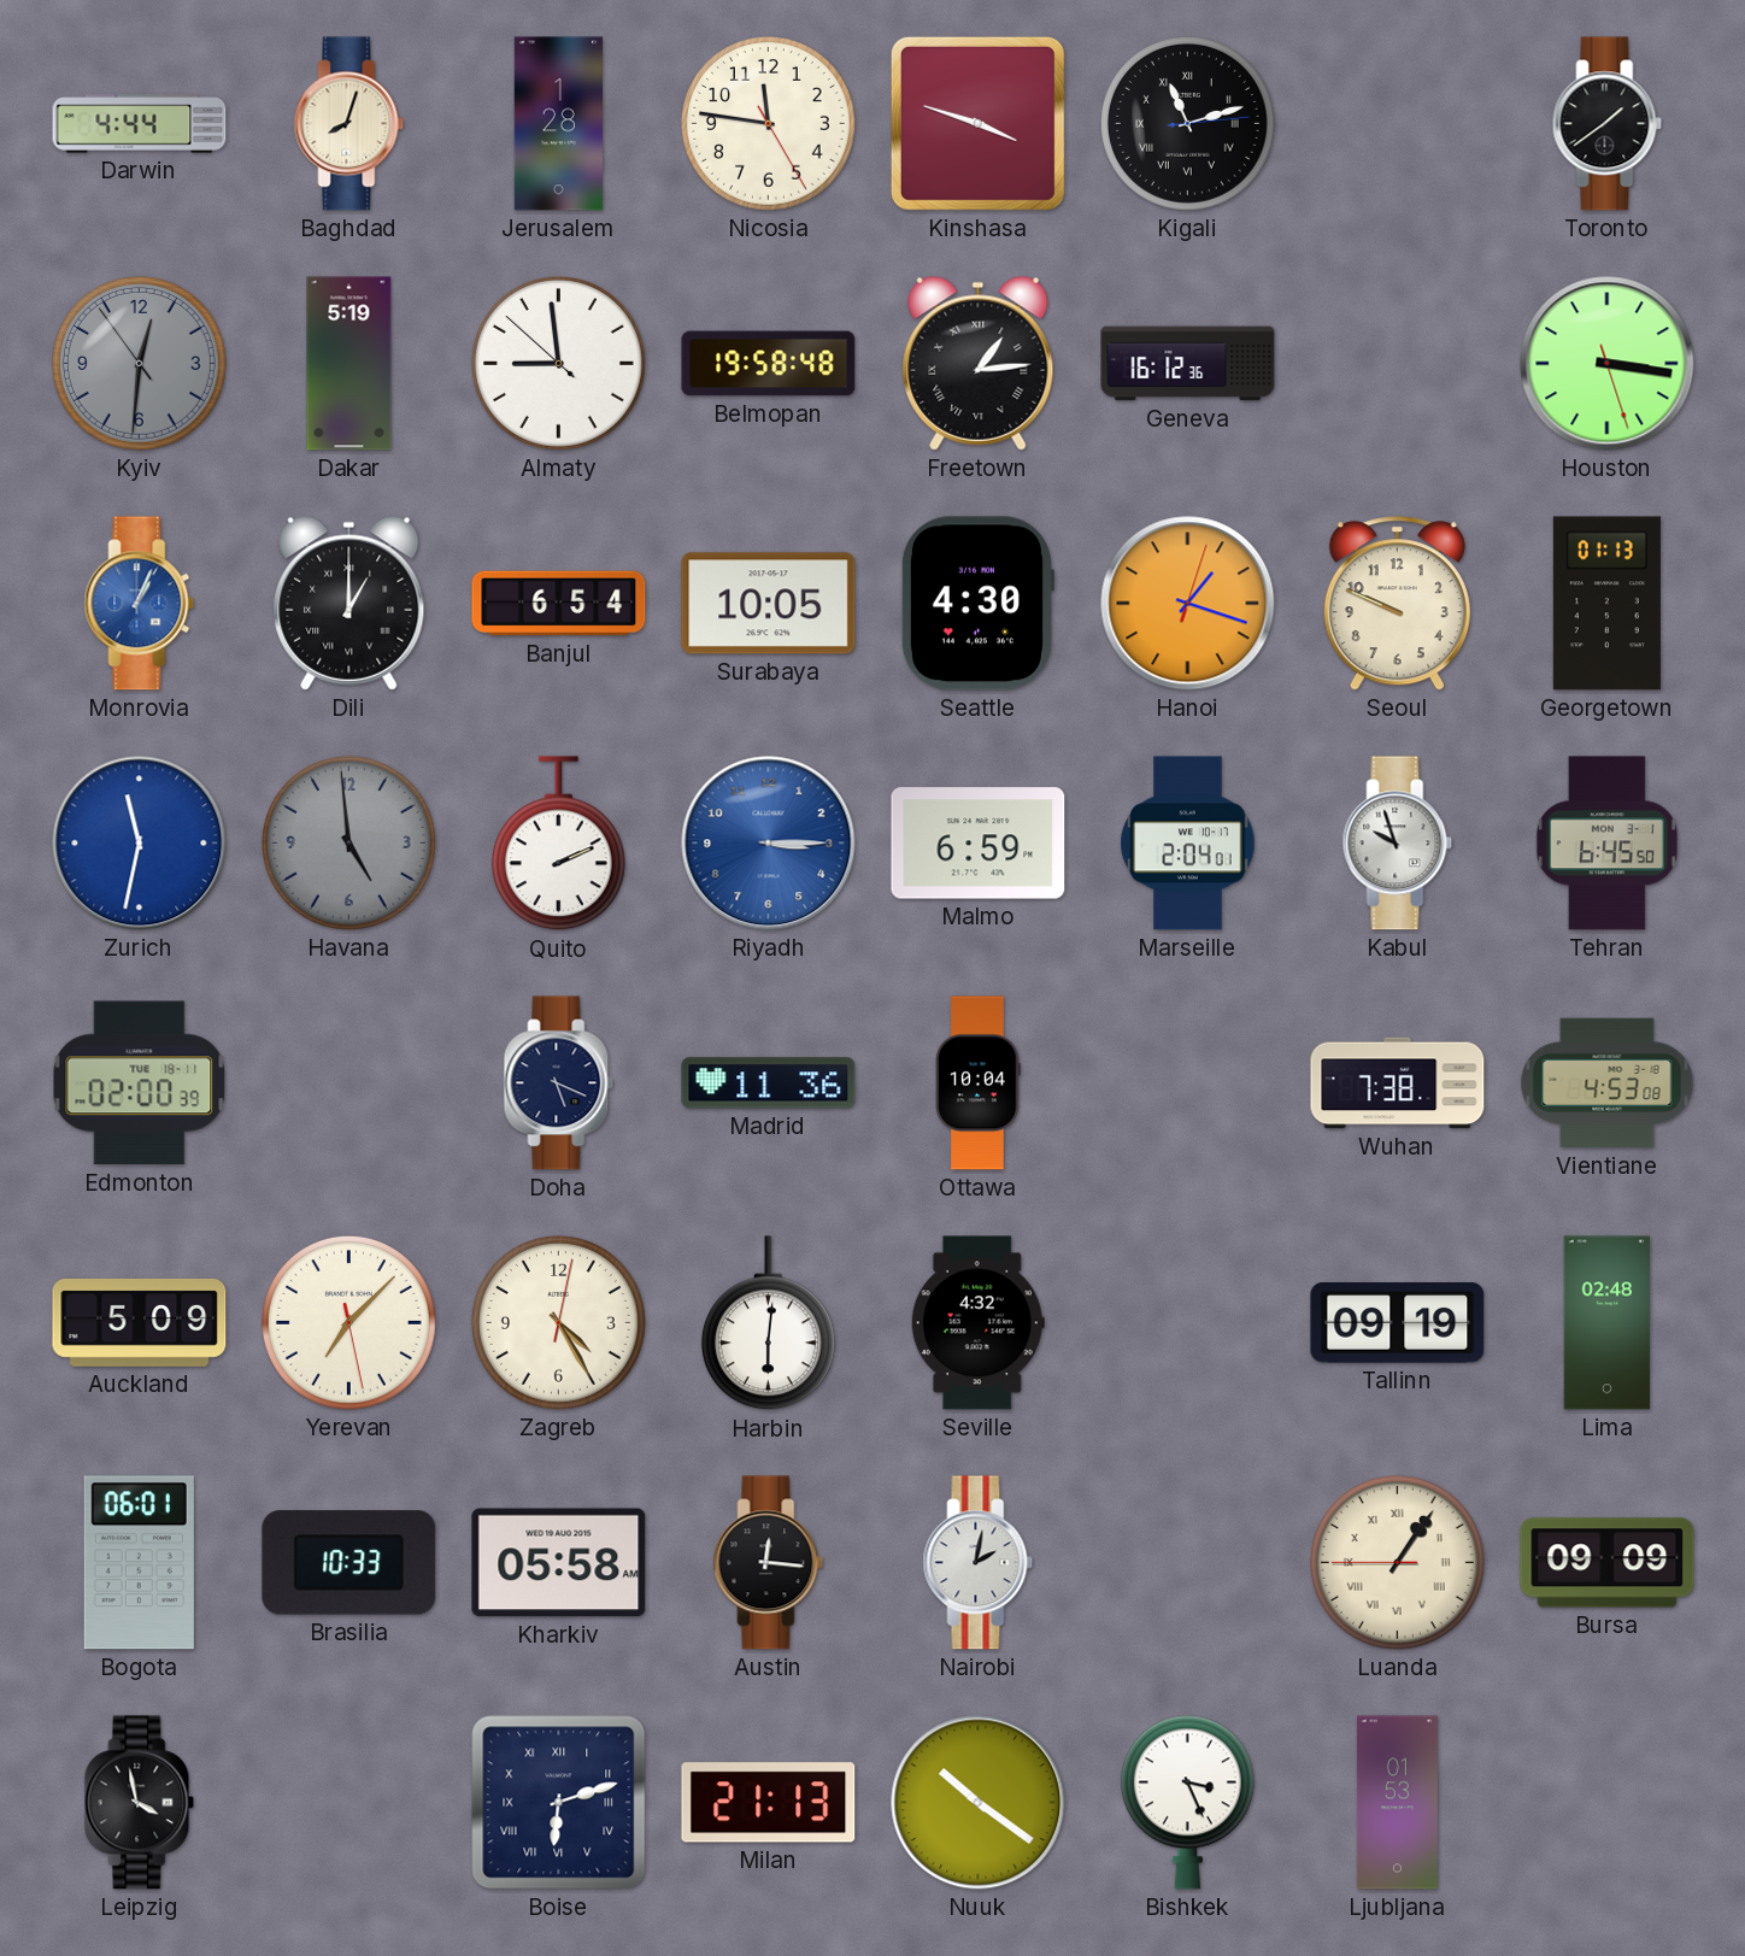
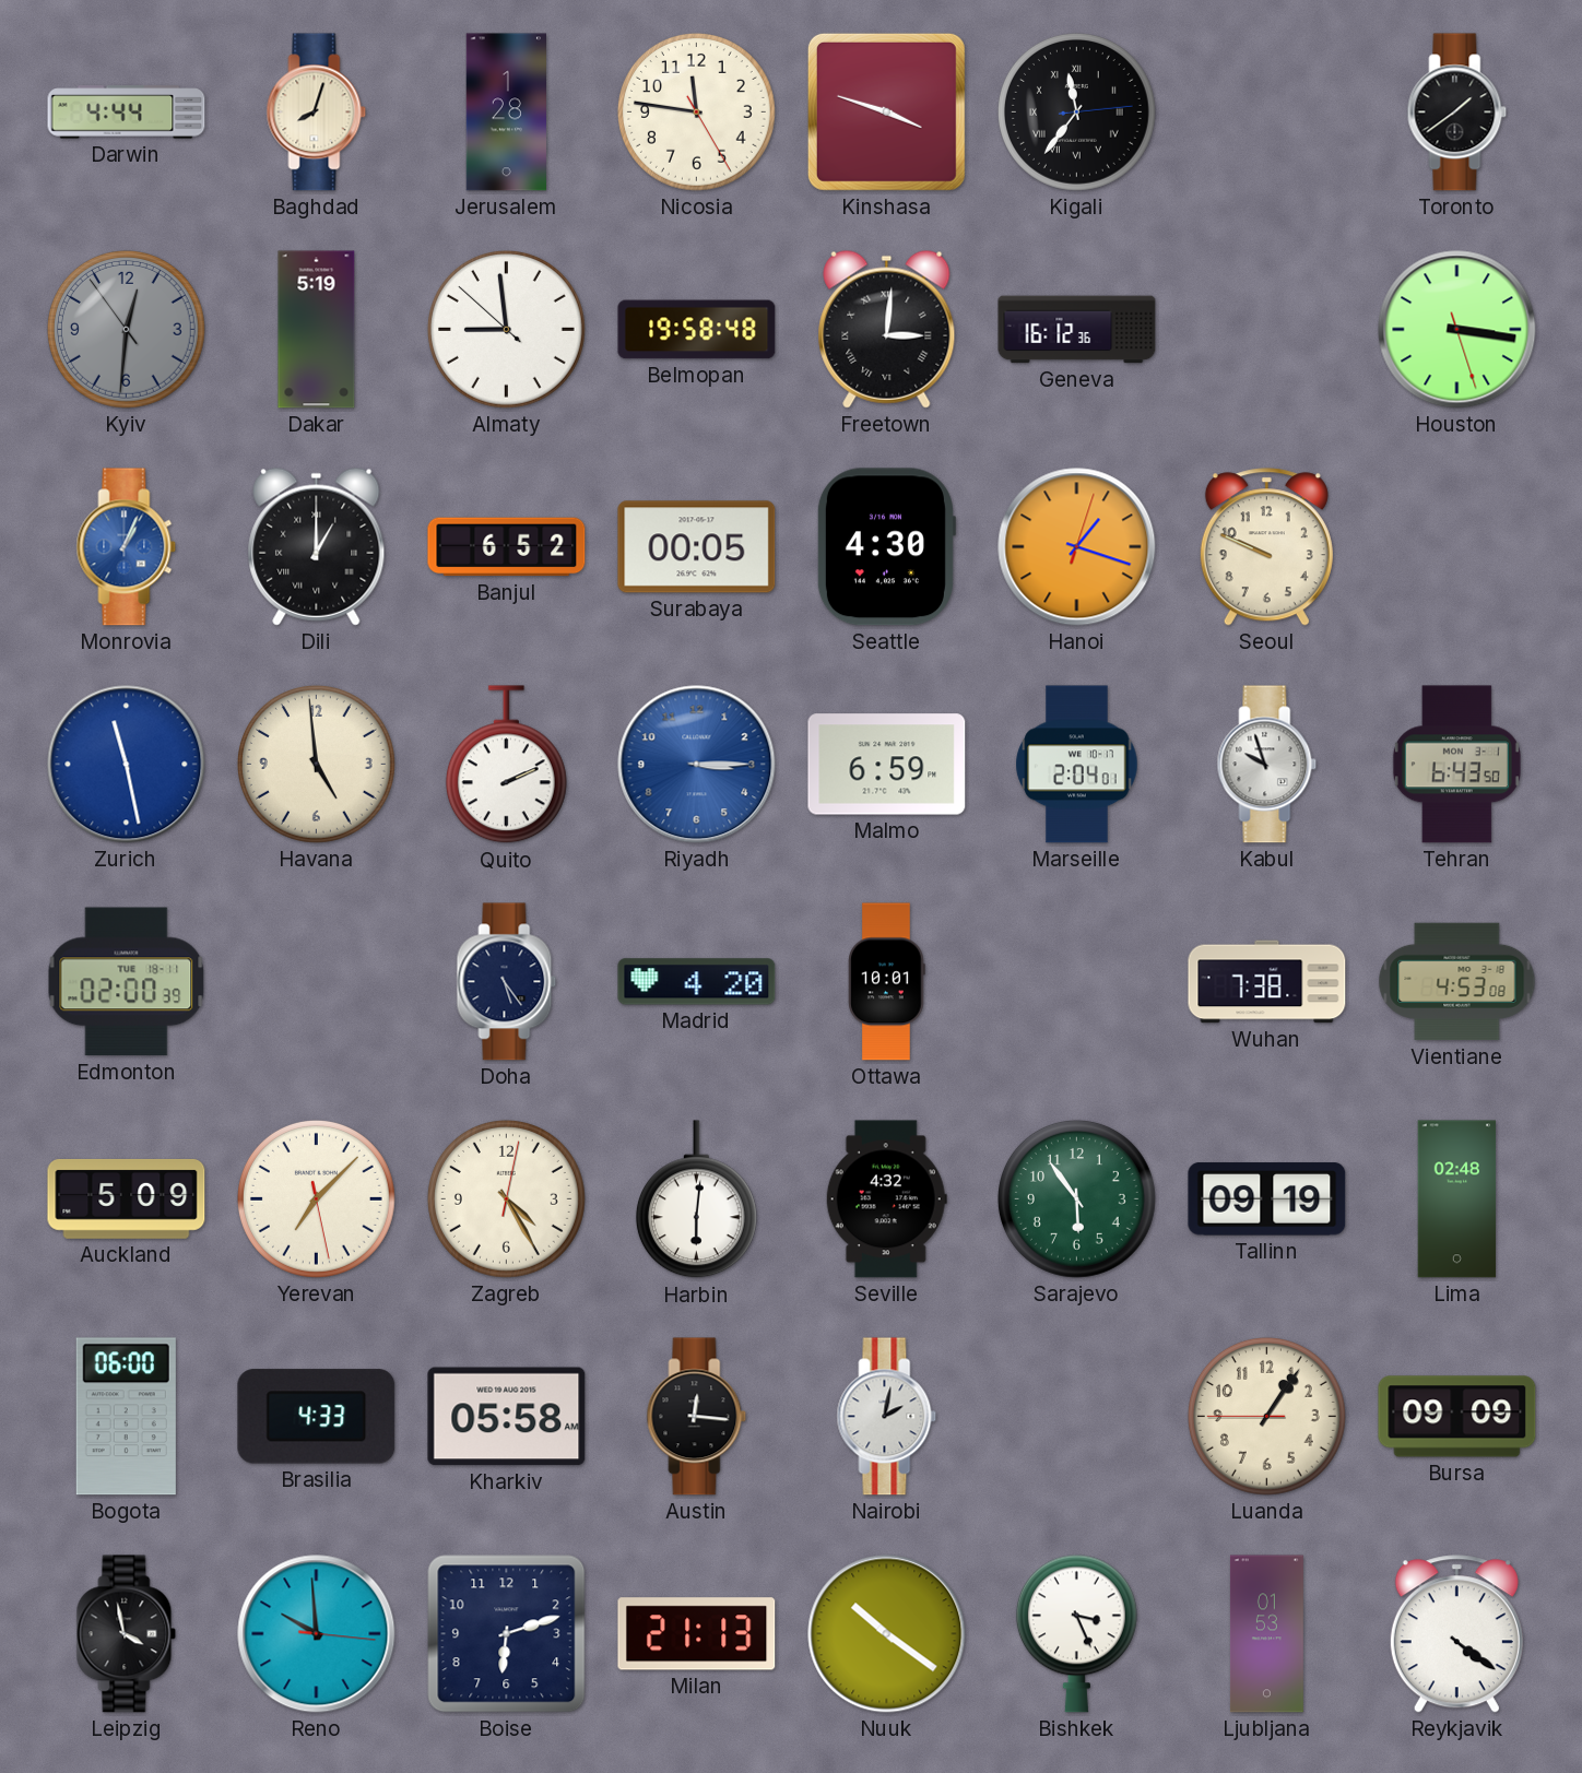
Kigali: 11:12 -> 11:36
Freetown: 1:14 -> 3:01
Banjul: 6:54 -> 6:52
Surabaya: 10:05 -> 00:05
Georgetown: 01:13 -> none
Zurich: 11:32 -> 11:28
Havana dial: grey -> cream
Tehran: 6:45 -> 6:43
Doha: 5:19 -> 5:24
Madrid: 11:36 -> 4:20
Ottawa: 10:04 -> 10:01
Sarajevo: none -> 5:54
Bogota: 06:01 -> 06:00
Brasilia: 10:33 -> 4:33
Luanda numerals: Roman -> Arabic
Reno: none -> 9:59
Boise numerals: Roman -> Arabic
Reykjavik: none -> 4:21
